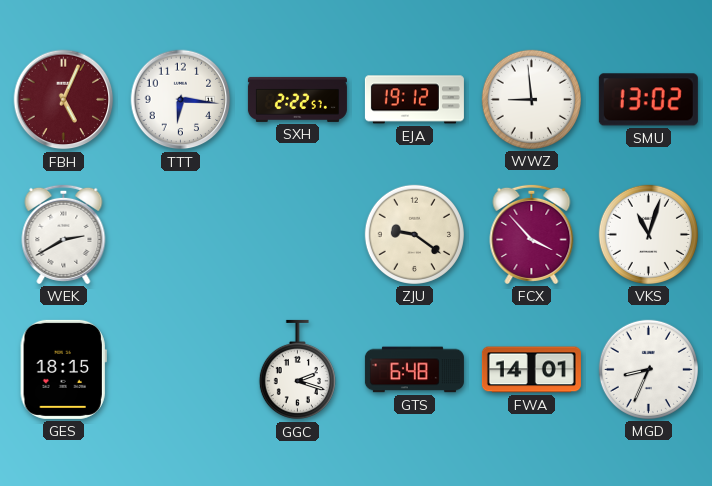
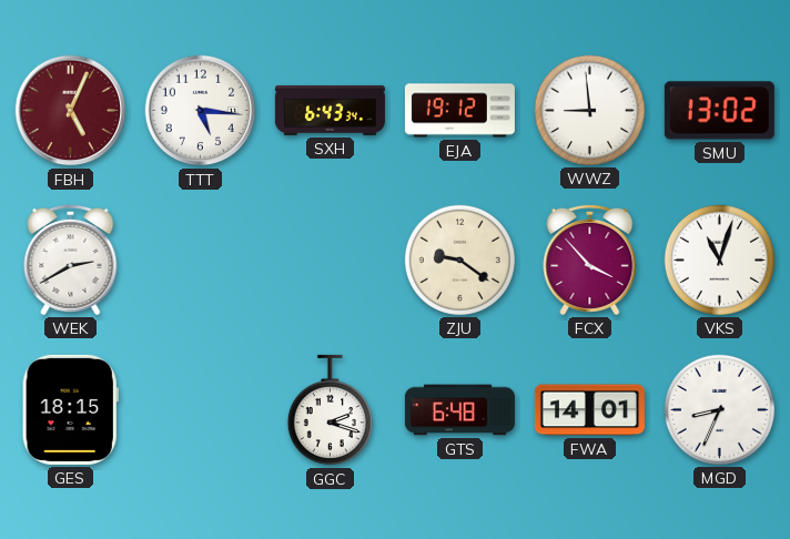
TTT: 6:16 -> 5:16
SXH: 2:22 -> 6:43
